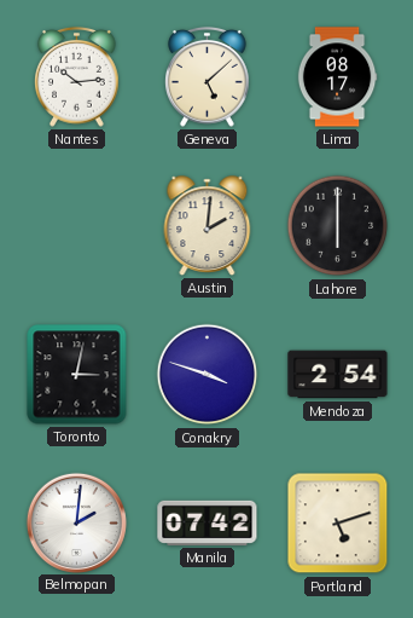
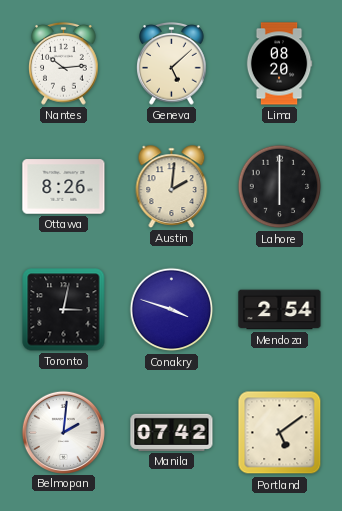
Lima: 08:17 -> 08:20
Ottawa: none -> 8:26
Portland: 5:12 -> 5:09
